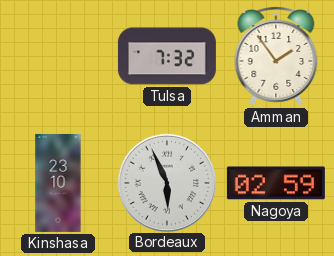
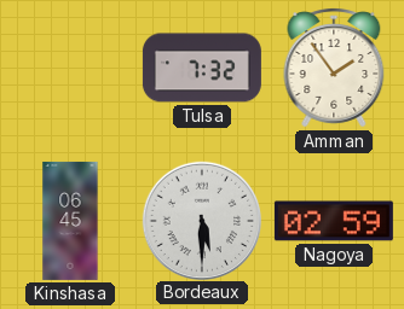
Kinshasa: 23:10 -> 06:45
Bordeaux: 5:56 -> 5:30
